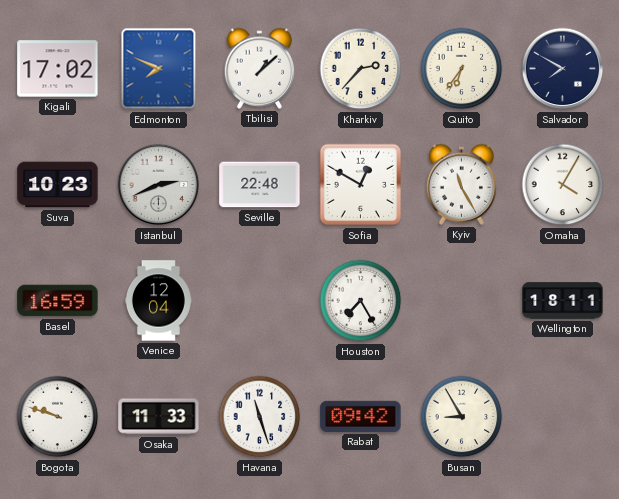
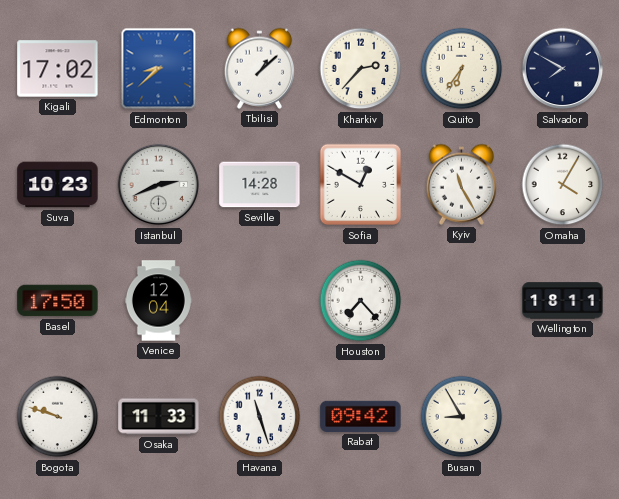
Edmonton: 7:49 -> 8:38
Seville: 22:48 -> 14:28
Basel: 16:59 -> 17:50
Houston: 7:25 -> 7:23
